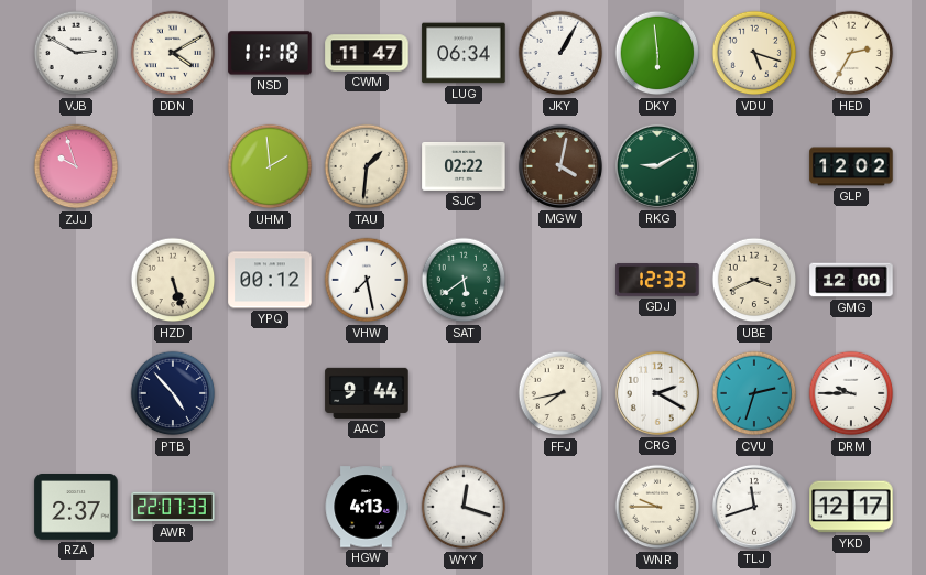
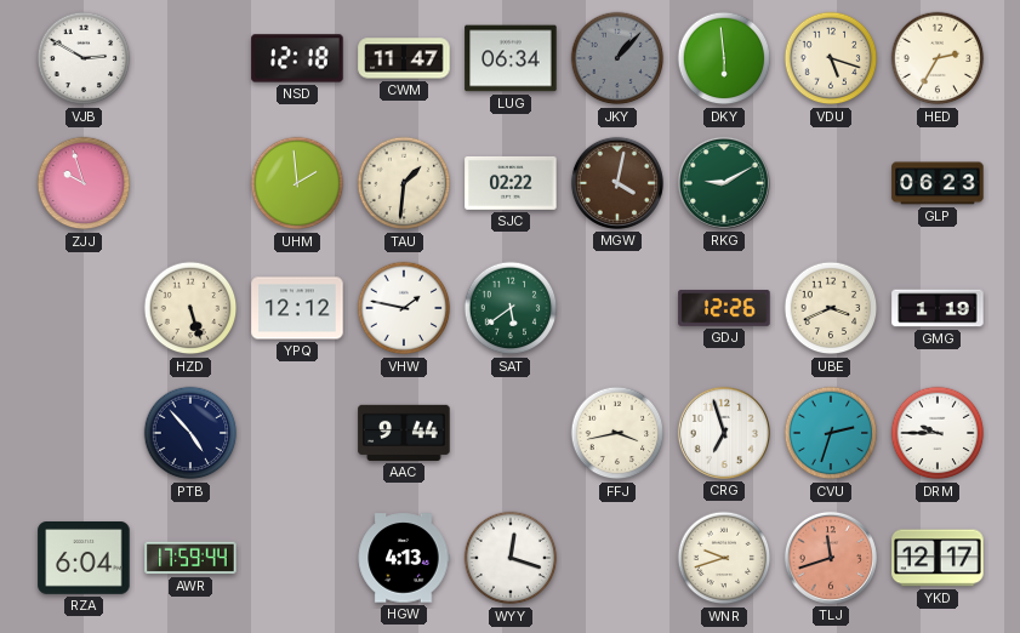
DDN: 4:10 -> none
NSD: 11:18 -> 12:18
JKY: 1:05 -> 1:07
JKY dial: white -> grey
GLP: 12:02 -> 06:23
YPQ: 00:12 -> 12:12
VHW: 7:28 -> 1:47
GDJ: 12:33 -> 12:26
GMG: 12:00 -> 1:19
FFJ: 7:43 -> 3:43
CRG: 2:20 -> 6:57
RZA: 2:37 -> 6:04
AWR: 22:07 -> 17:59
WNR: 9:45 -> 9:42
TLJ dial: white -> salmon
